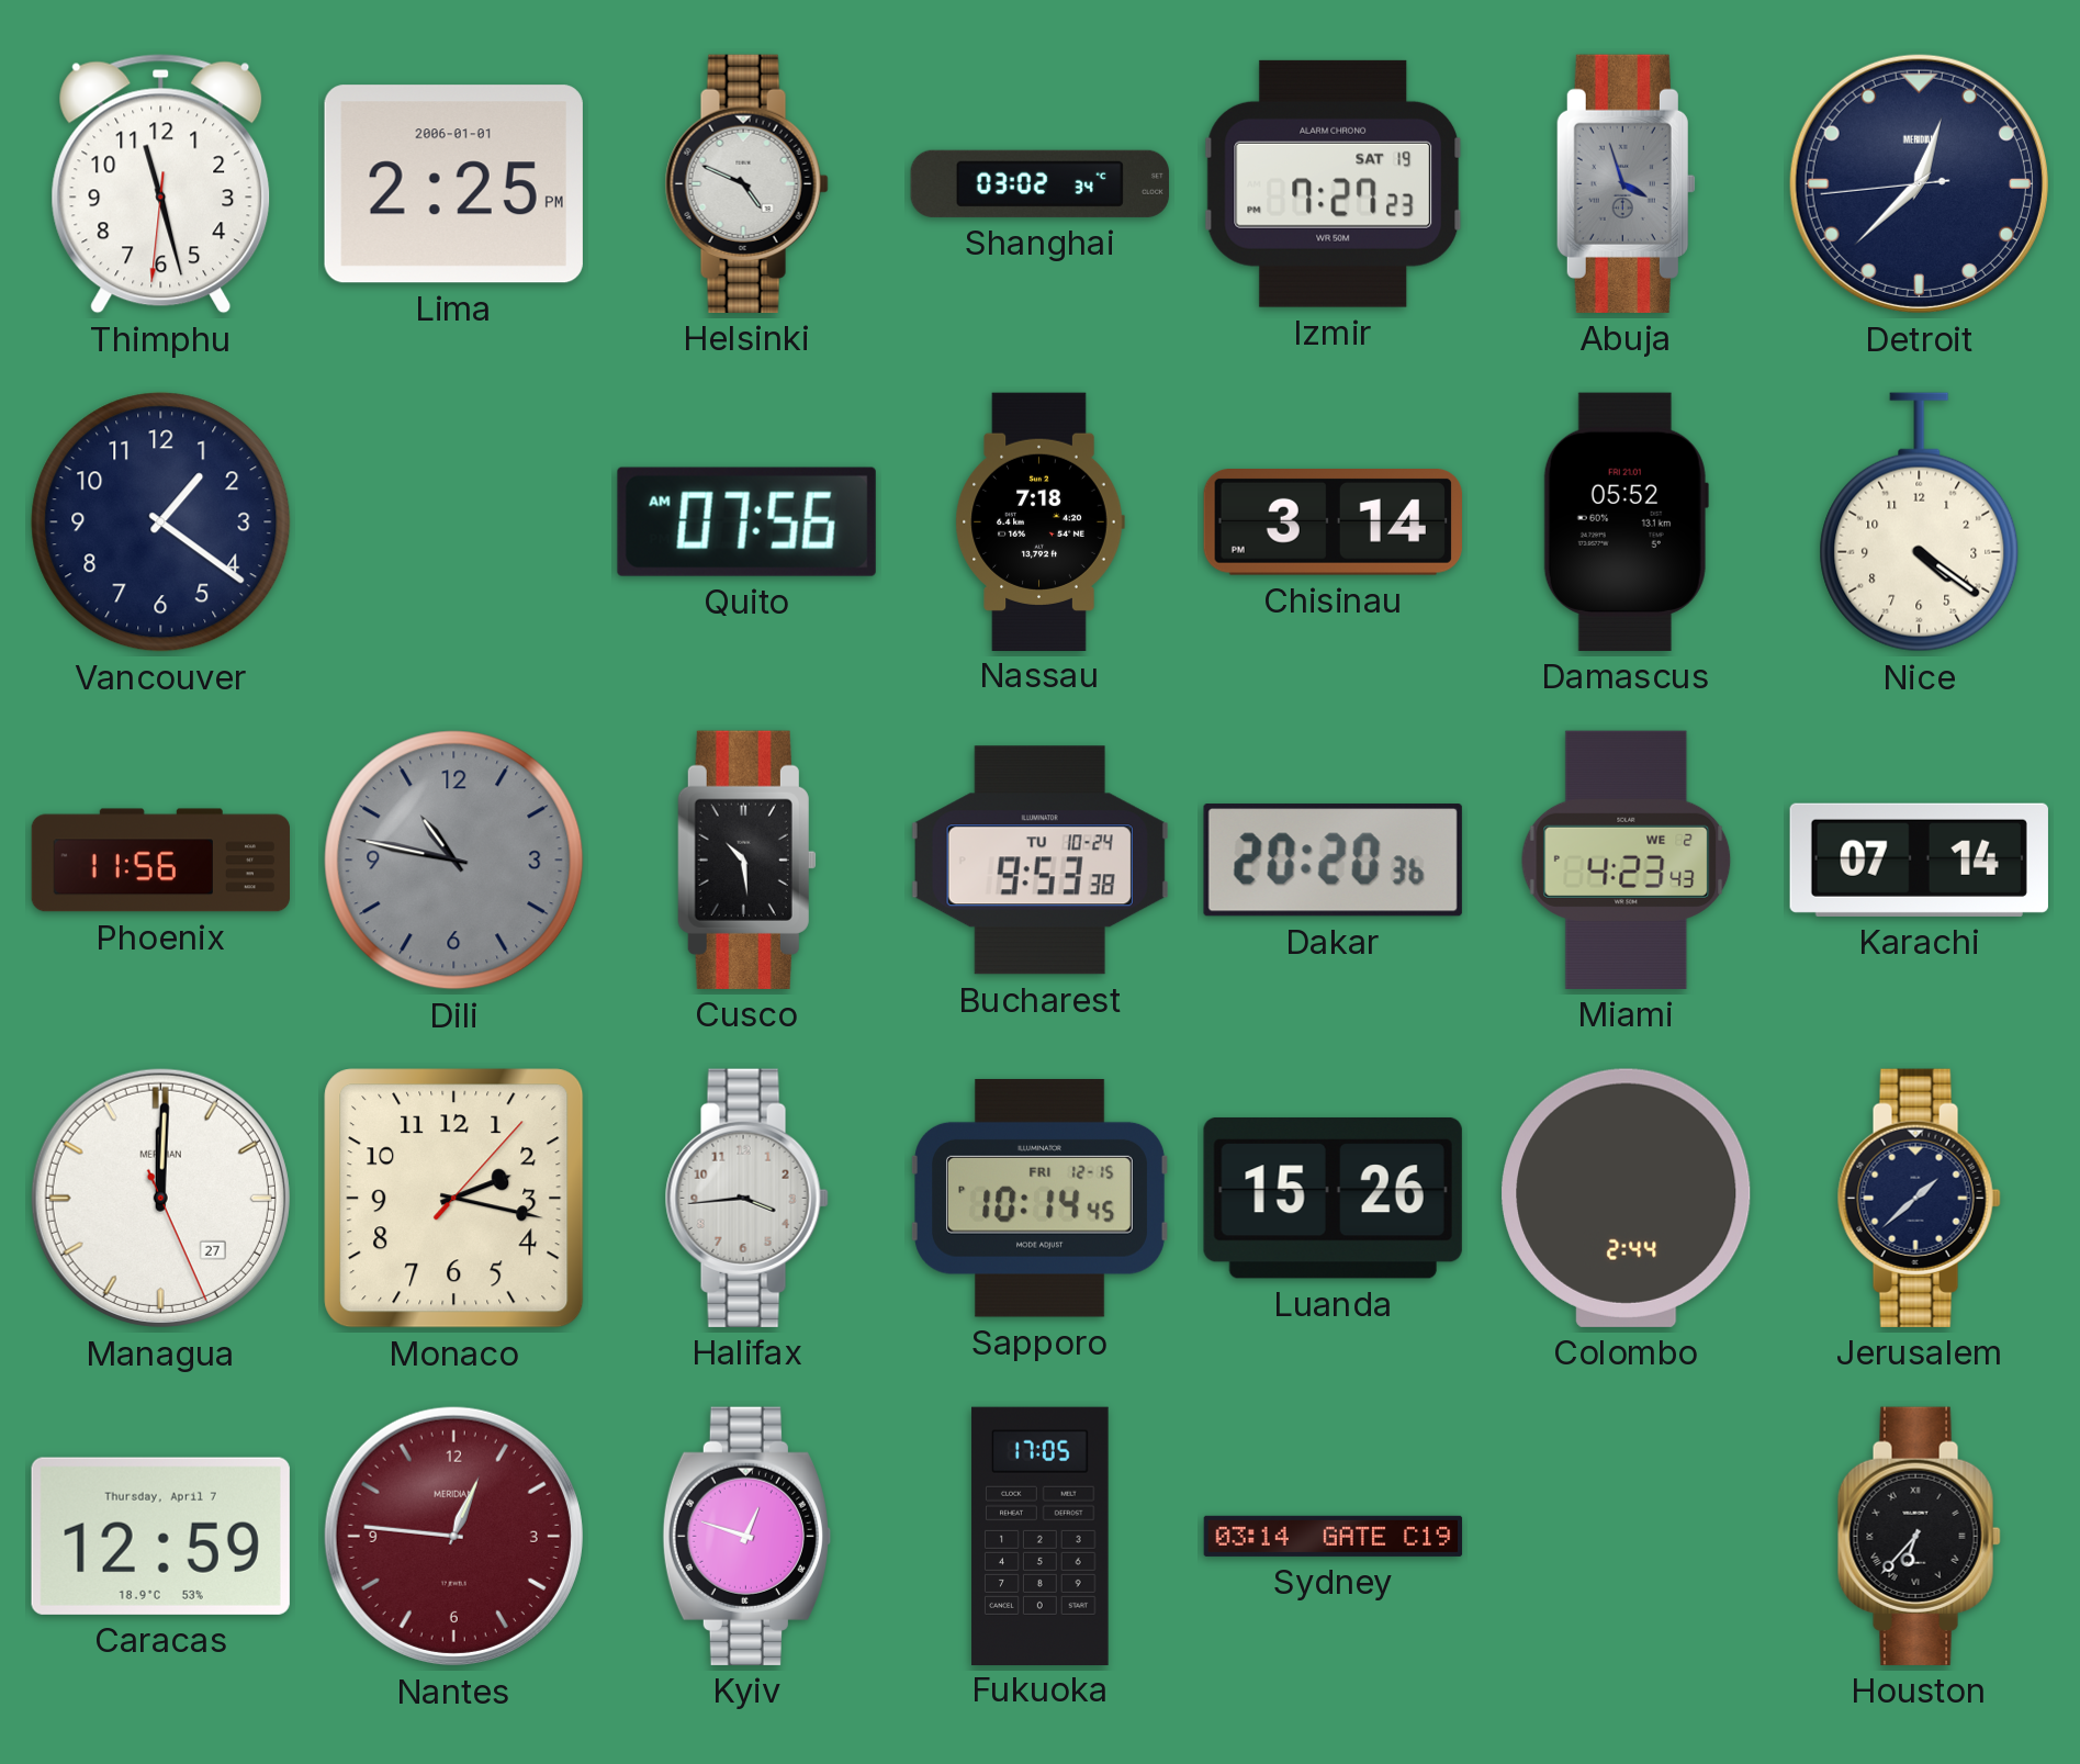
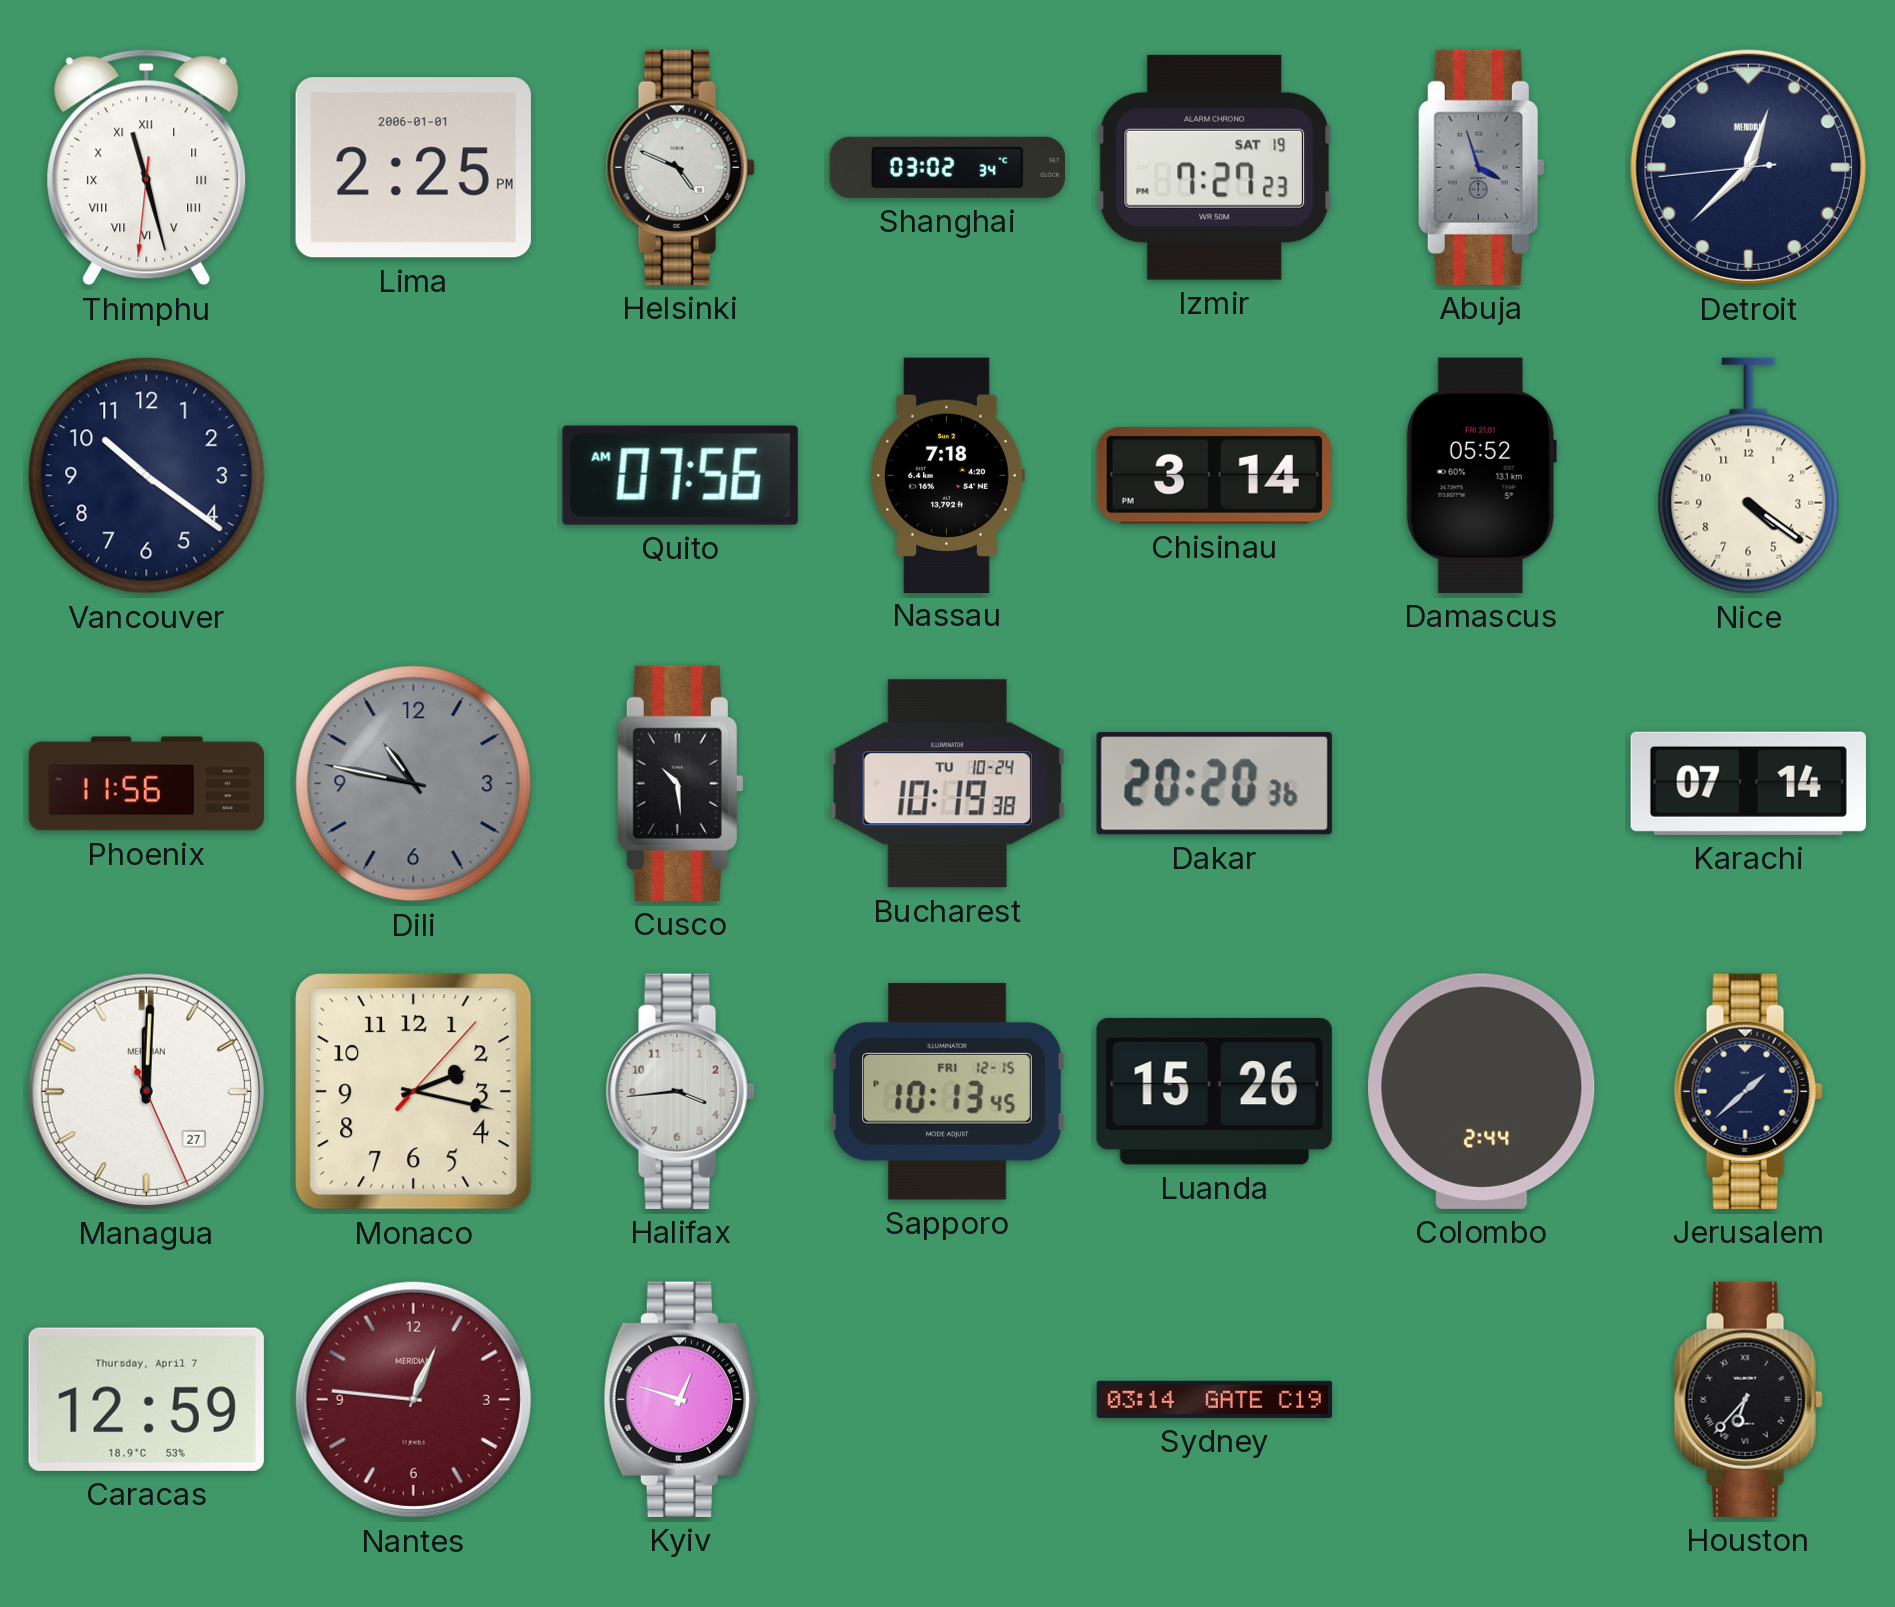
Thimphu numerals: Arabic -> Roman
Vancouver: 1:21 -> 10:21
Bucharest: 9:53 -> 10:19
Miami: 4:23 -> none
Sapporo: 10:14 -> 10:13
Fukuoka: 17:05 -> none
